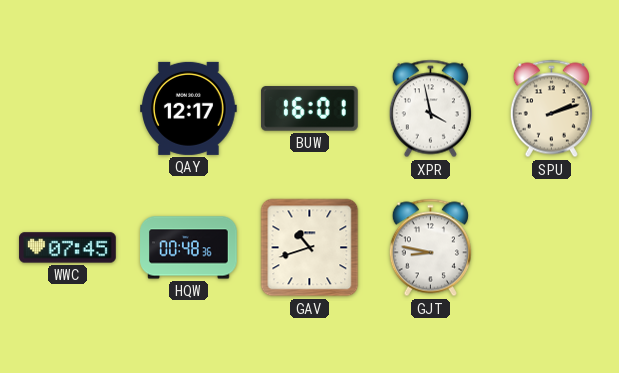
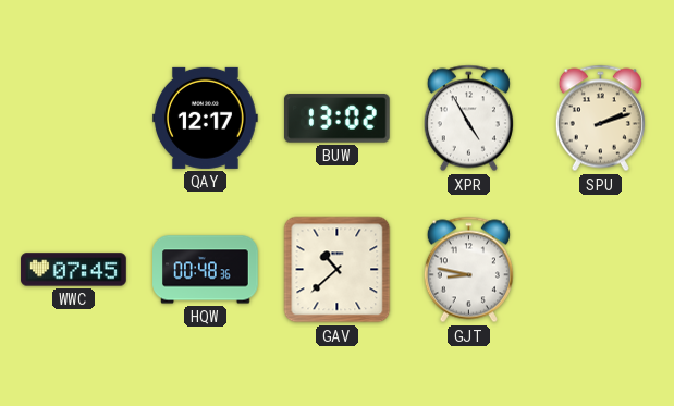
BUW: 16:01 -> 13:02
XPR: 3:58 -> 4:55
GAV: 10:42 -> 10:38
